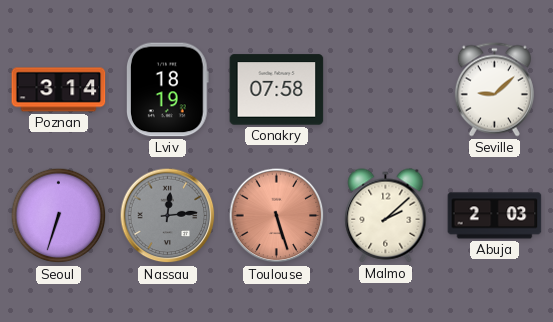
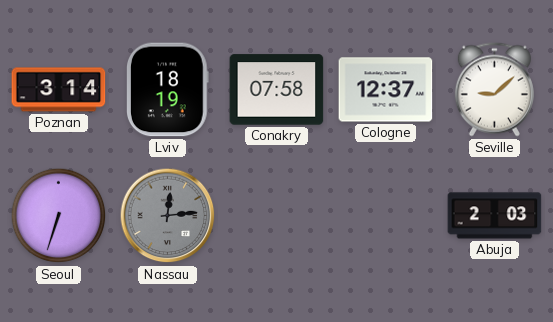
Cologne: none -> 12:37
Toulouse: 5:27 -> none
Malmo: 2:08 -> none
